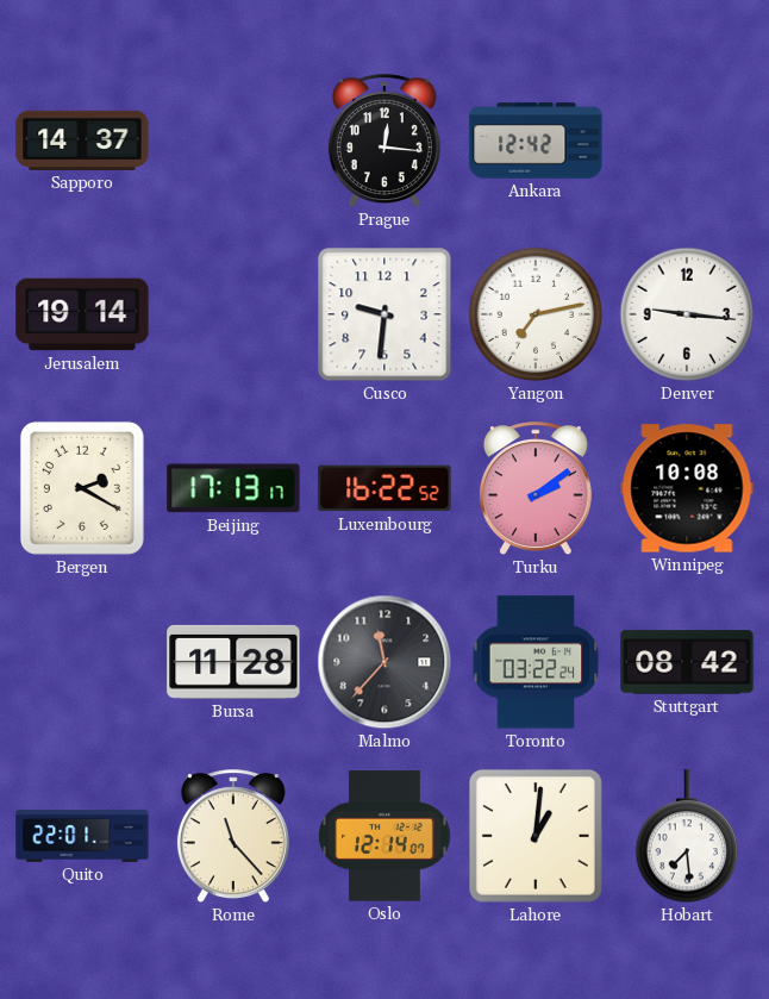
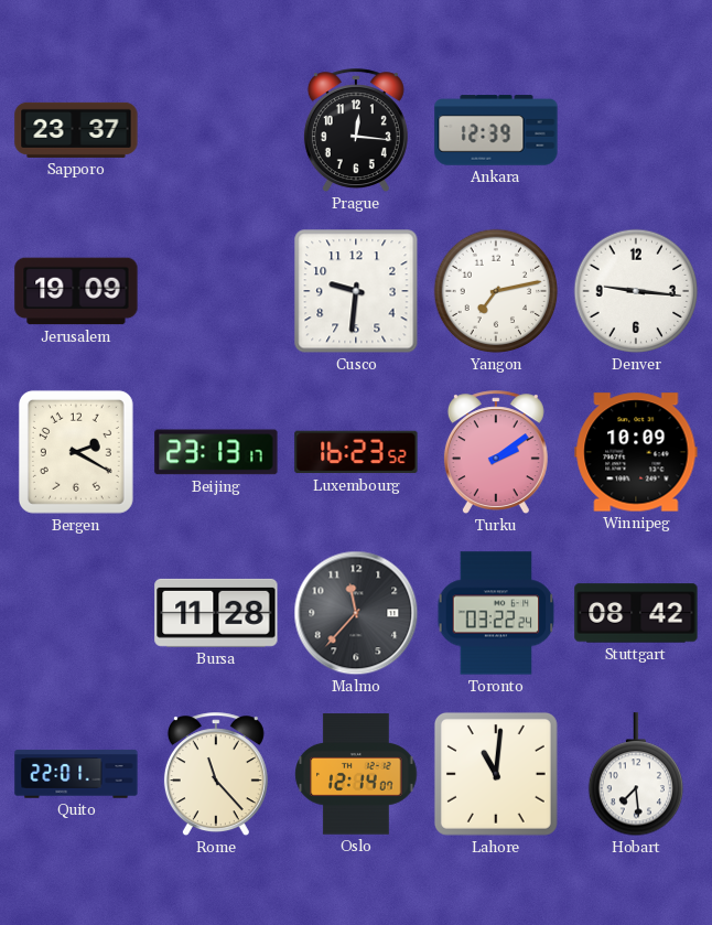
Sapporo: 14:37 -> 23:37
Ankara: 12:42 -> 12:39
Jerusalem: 19:14 -> 19:09
Beijing: 17:13 -> 23:13
Luxembourg: 16:22 -> 16:23
Winnipeg: 10:08 -> 10:09
Lahore: 1:01 -> 11:01
